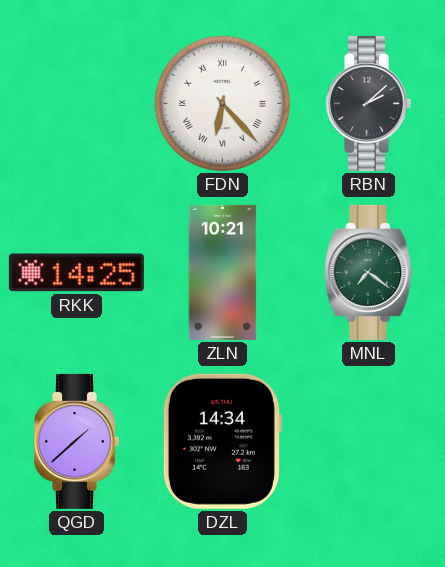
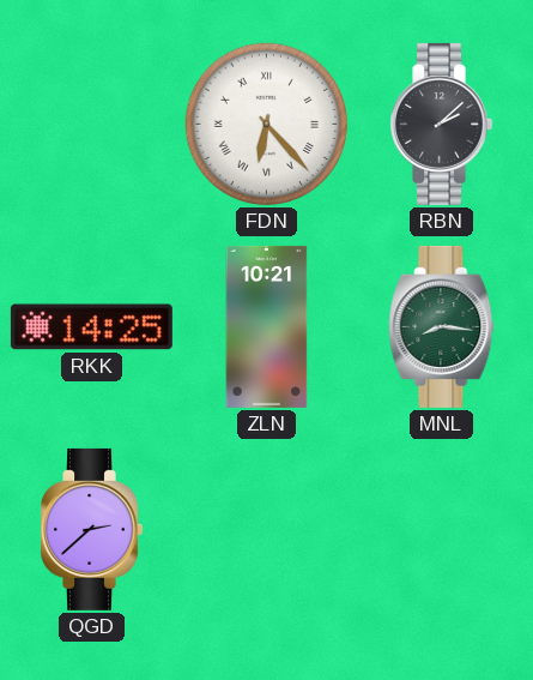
MNL: 7:21 -> 8:16
QGD: 1:38 -> 2:38
DZL: 14:34 -> none
